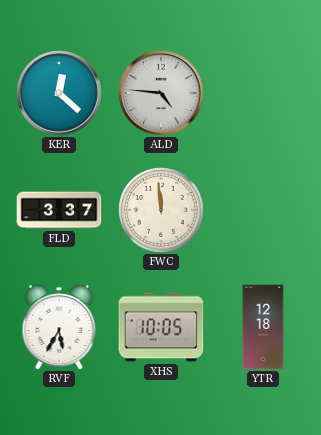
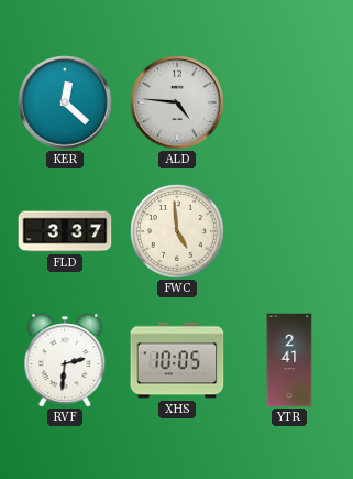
FWC: 11:59 -> 4:59
RVF: 5:35 -> 2:31
YTR: 12:18 -> 2:41
